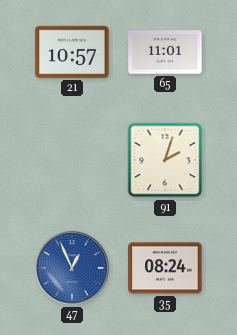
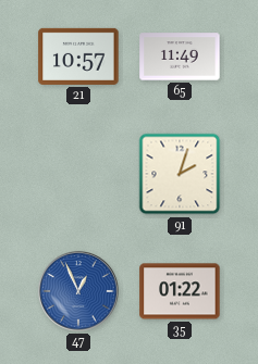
65: 11:01 -> 11:49
35: 08:24 -> 01:22
